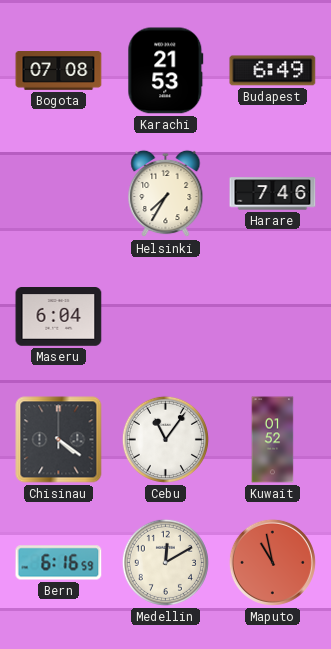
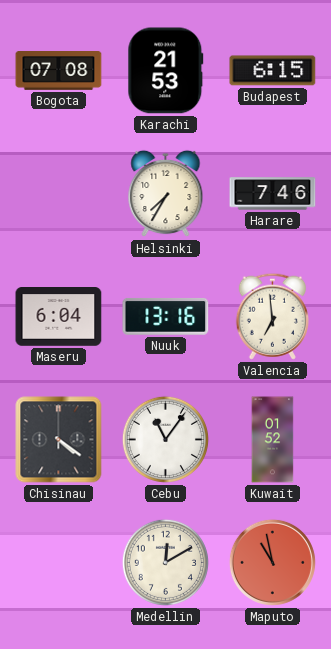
Budapest: 6:49 -> 6:15
Nuuk: none -> 13:16
Valencia: none -> 6:59
Bern: 6:16 -> none
